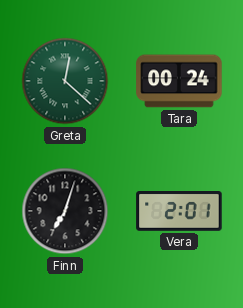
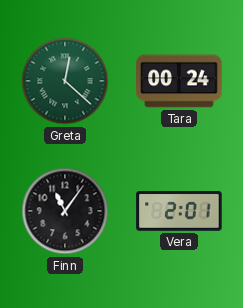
Finn: 7:03 -> 11:06
